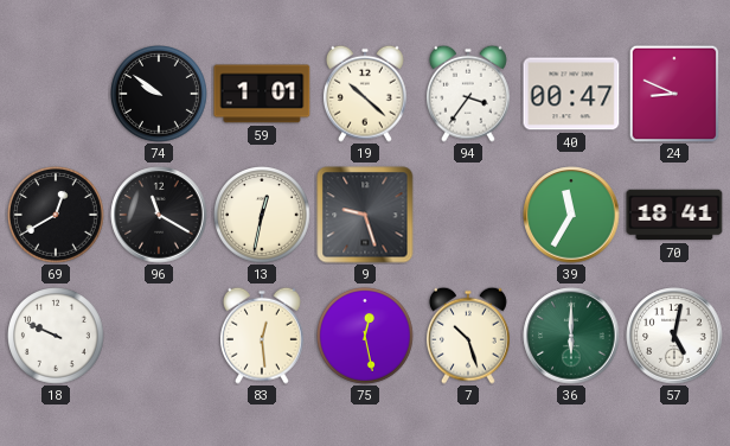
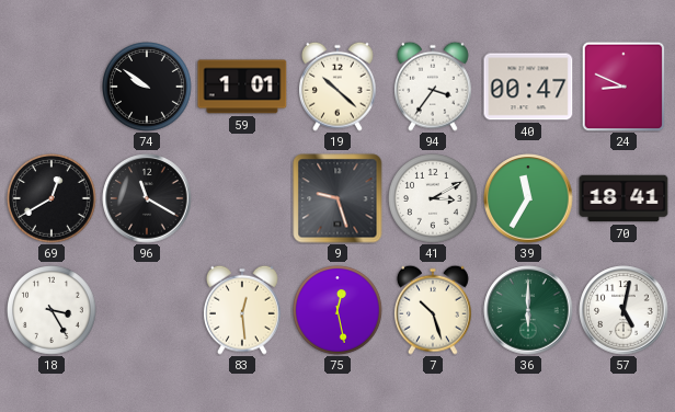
13: 12:32 -> none
41: none -> 3:10
18: 9:49 -> 3:25
